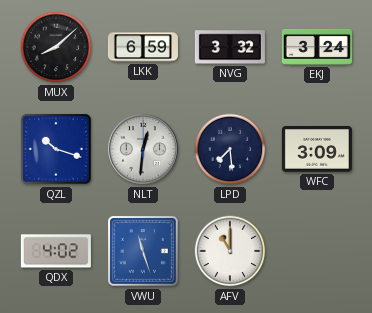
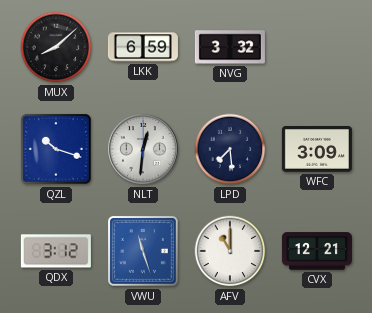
EKJ: 3:24 -> none
QDX: 4:02 -> 3:12
CVX: none -> 12:21
